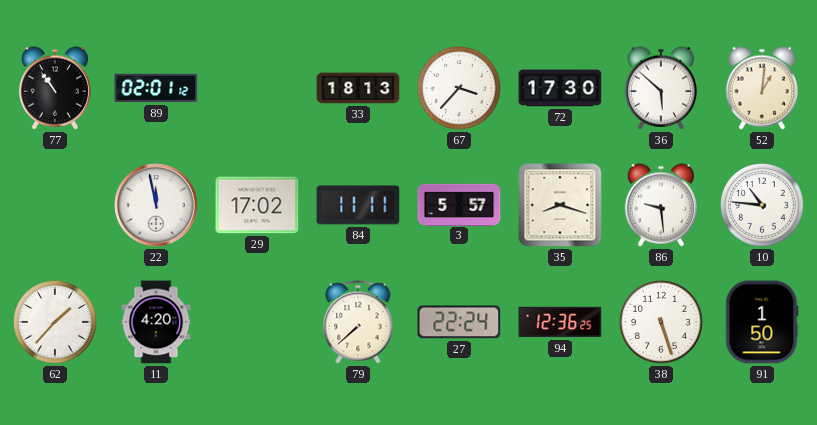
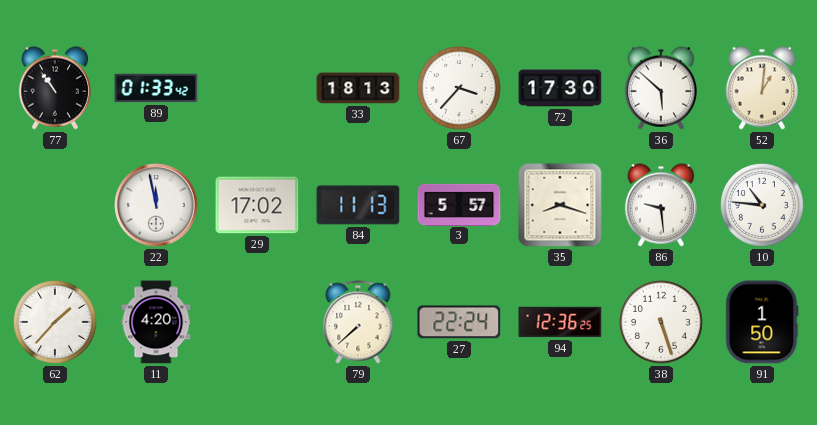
89: 02:01 -> 01:33
84: 11:11 -> 11:13
